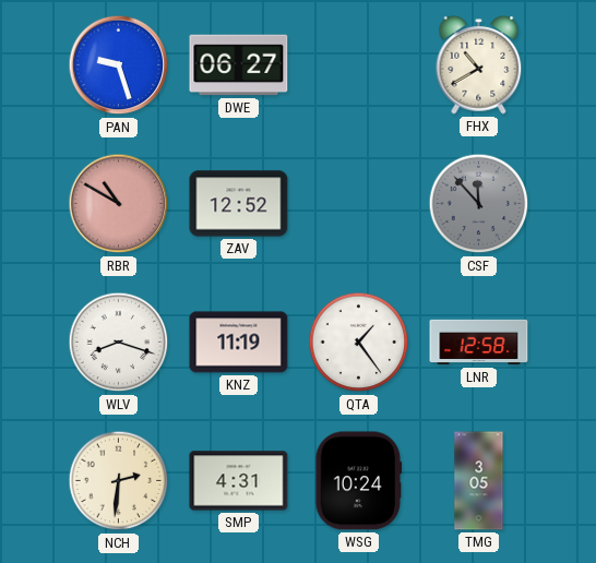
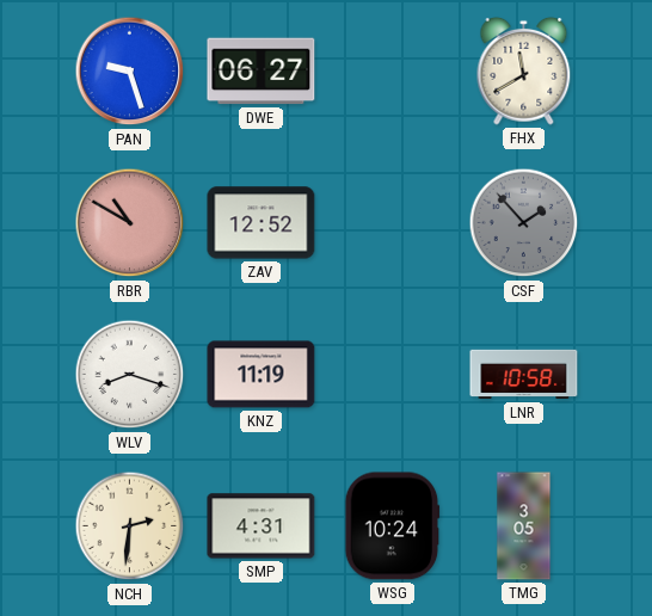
FHX: 10:40 -> 11:40
CSF: 11:53 -> 1:53
QTA: 1:24 -> none
LNR: 12:58 -> 10:58
